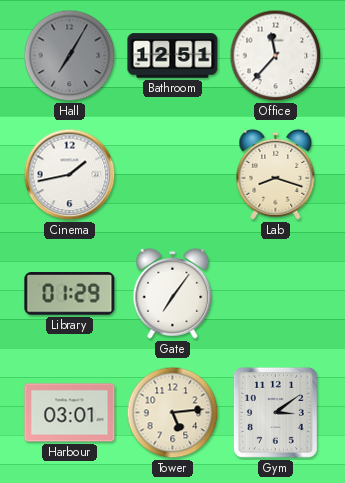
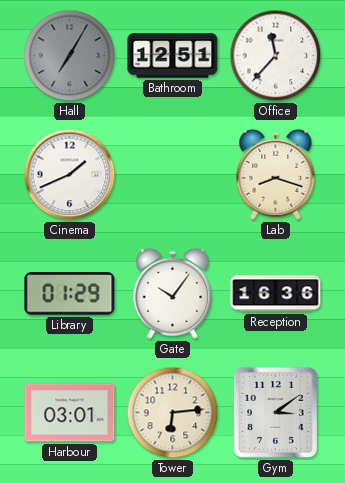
Cinema: 1:43 -> 1:41
Gate: 7:06 -> 10:06
Reception: none -> 16:36
Tower: 5:14 -> 6:14
